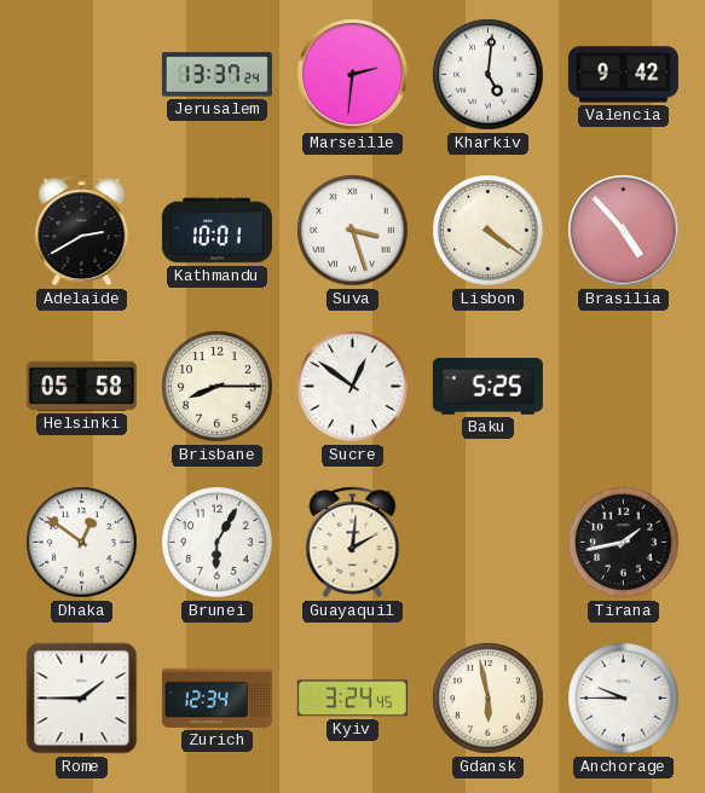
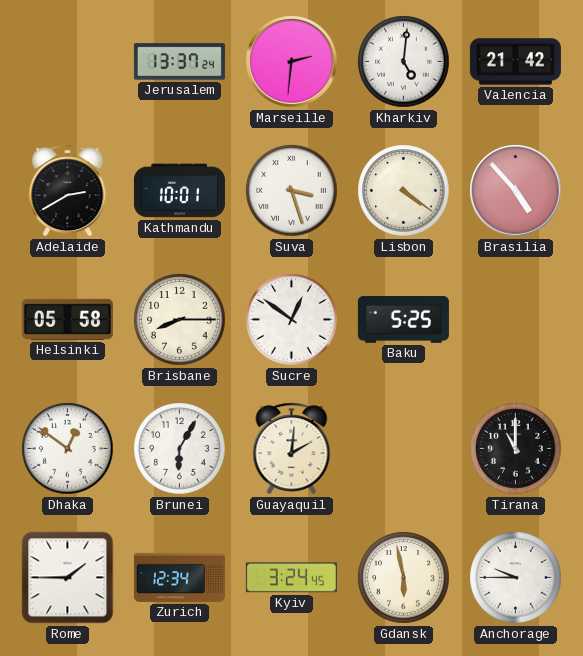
Valencia: 9:42 -> 21:42
Tirana: 1:43 -> 11:00
